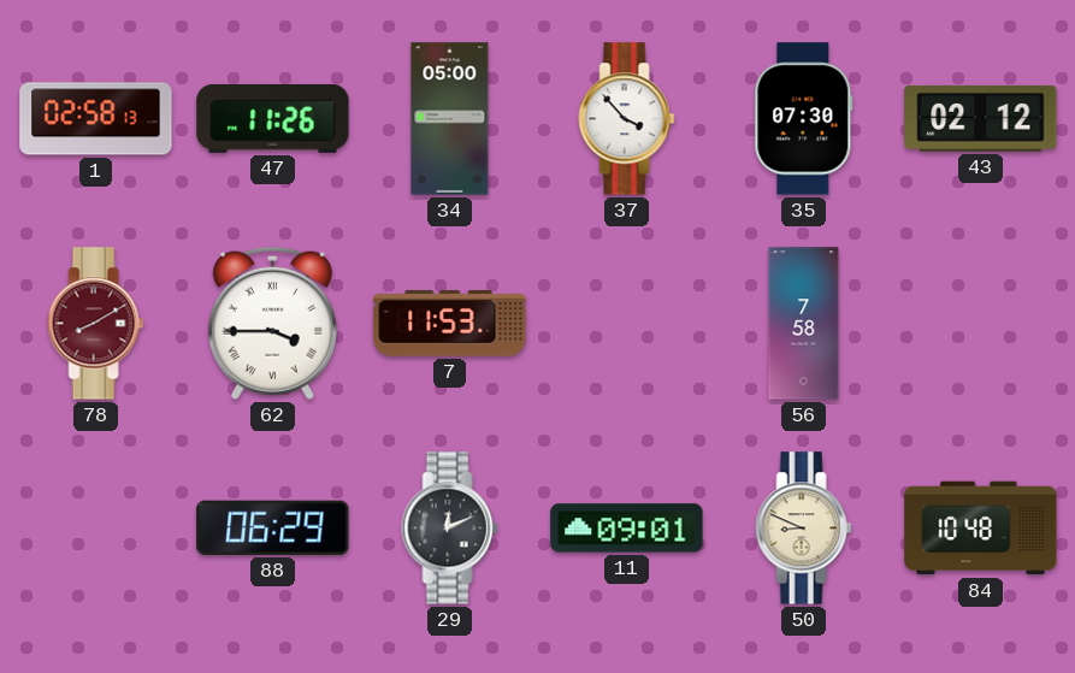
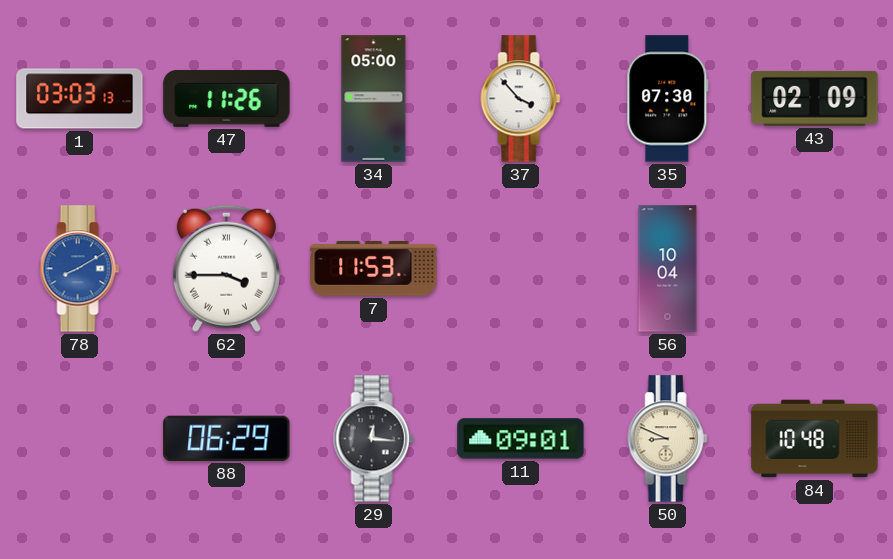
1: 02:58 -> 03:03
43: 02:12 -> 02:09
78 dial: burgundy -> blue
56: 7:58 -> 10:04
29: 12:11 -> 12:16
